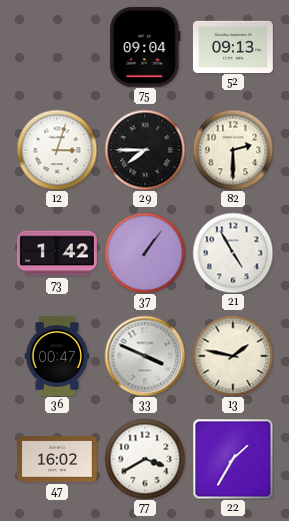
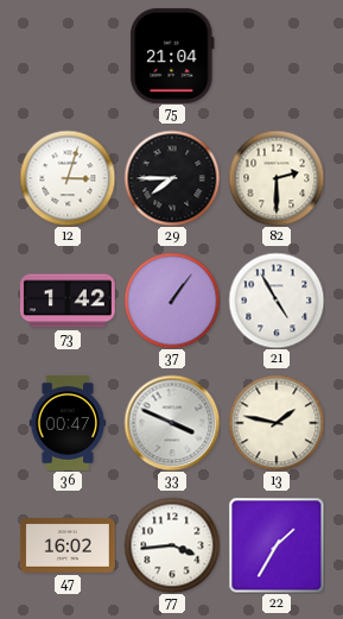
75: 09:04 -> 21:04
52: 09:13 -> none
77: 3:40 -> 3:44
